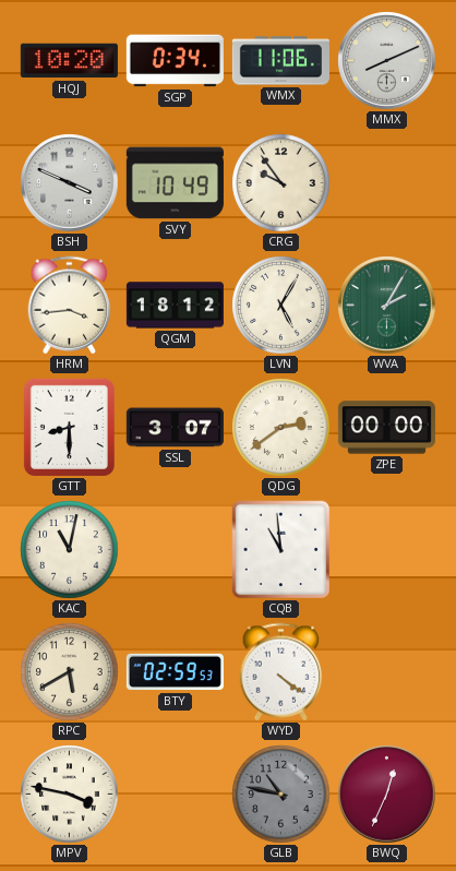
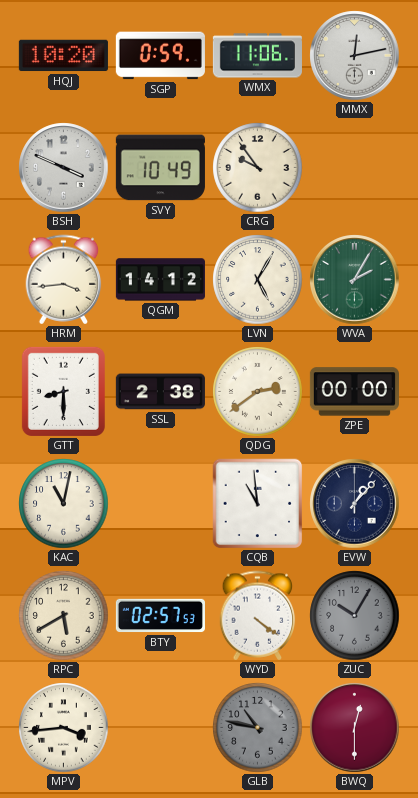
SGP: 0:34 -> 0:59
MMX: 8:11 -> 12:13
QGM: 18:12 -> 14:12
SSL: 3:07 -> 2:38
EVW: none -> 1:07
BTY: 02:59 -> 02:57
ZUC: none -> 10:05
MPV: 3:47 -> 3:44
BWQ: 12:34 -> 12:30
